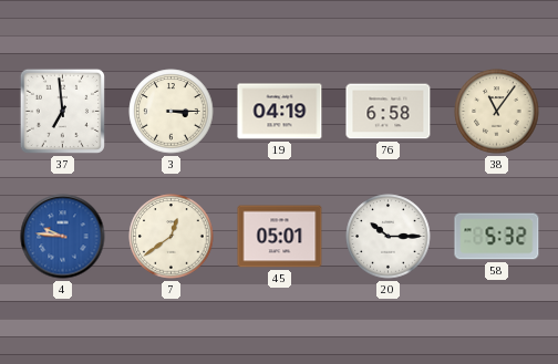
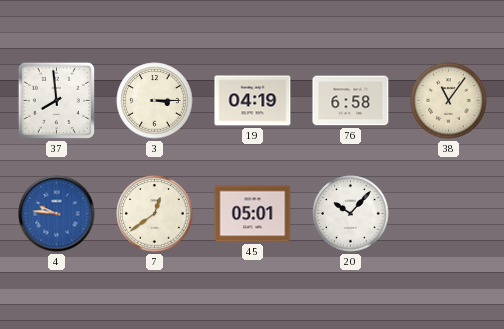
37: 6:59 -> 7:59
20: 10:15 -> 10:07
58: 5:32 -> none
